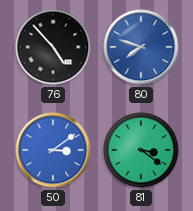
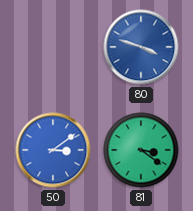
76: 4:53 -> none
80: 7:48 -> 3:48
